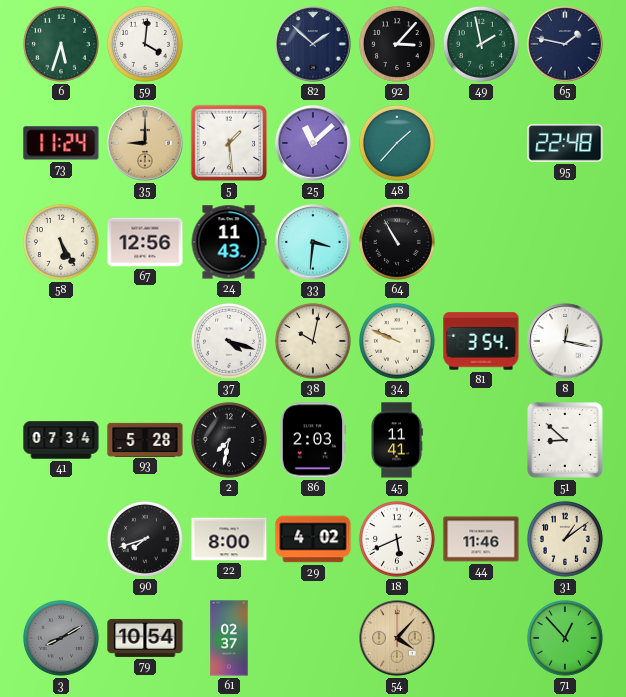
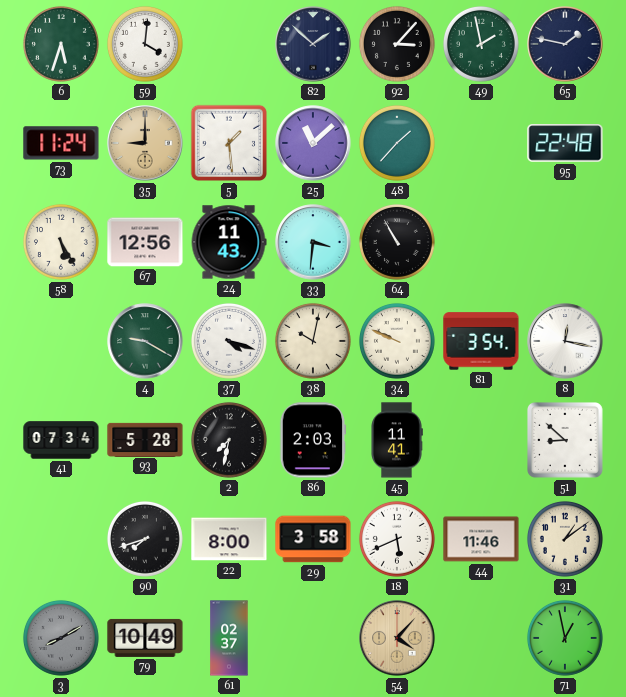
4: none -> 9:20
29: 4:02 -> 3:58
79: 10:54 -> 10:49
71: 12:53 -> 12:58
